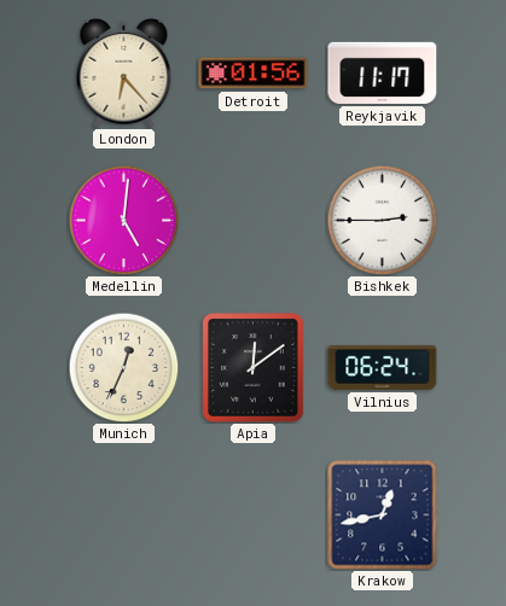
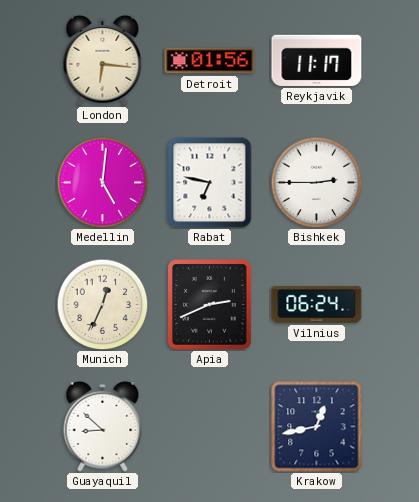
London: 6:23 -> 6:16
Rabat: none -> 6:47
Apia: 12:09 -> 2:41
Guayaquil: none -> 8:52
